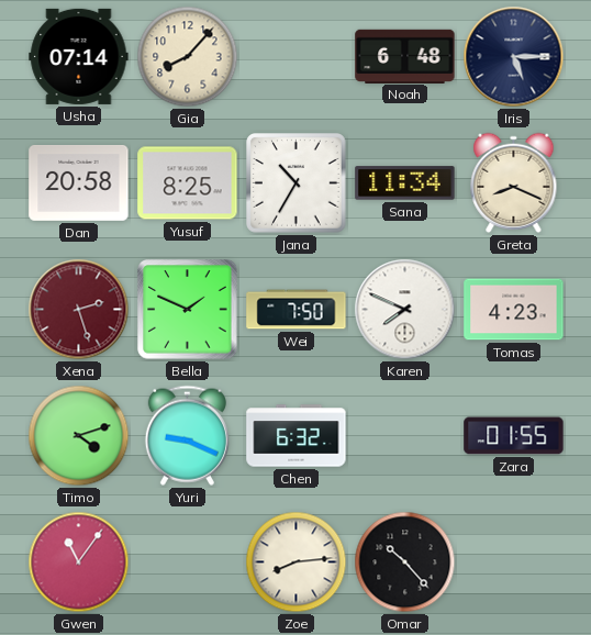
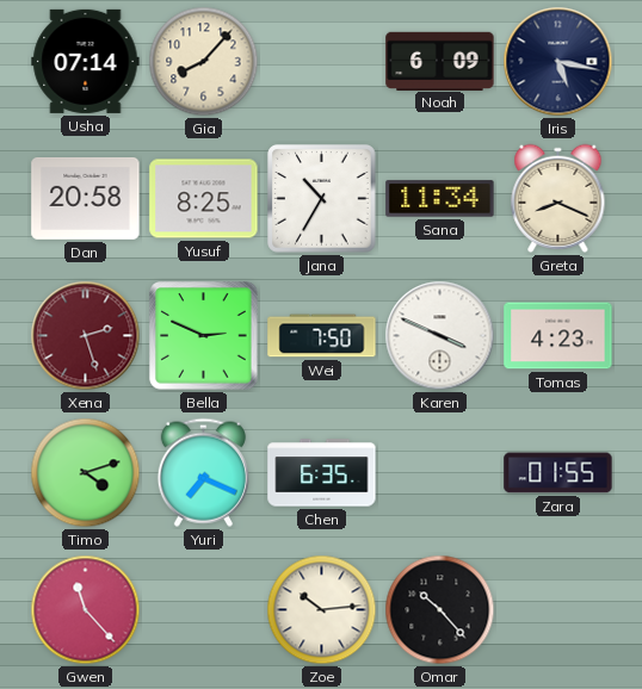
Noah: 6:48 -> 6:09
Iris: 5:15 -> 5:17
Bella: 1:49 -> 2:49
Karen: 7:49 -> 3:49
Yuri: 9:19 -> 7:19
Chen: 6:32 -> 6:35
Gwen: 11:06 -> 11:23
Zoe: 8:14 -> 10:14
